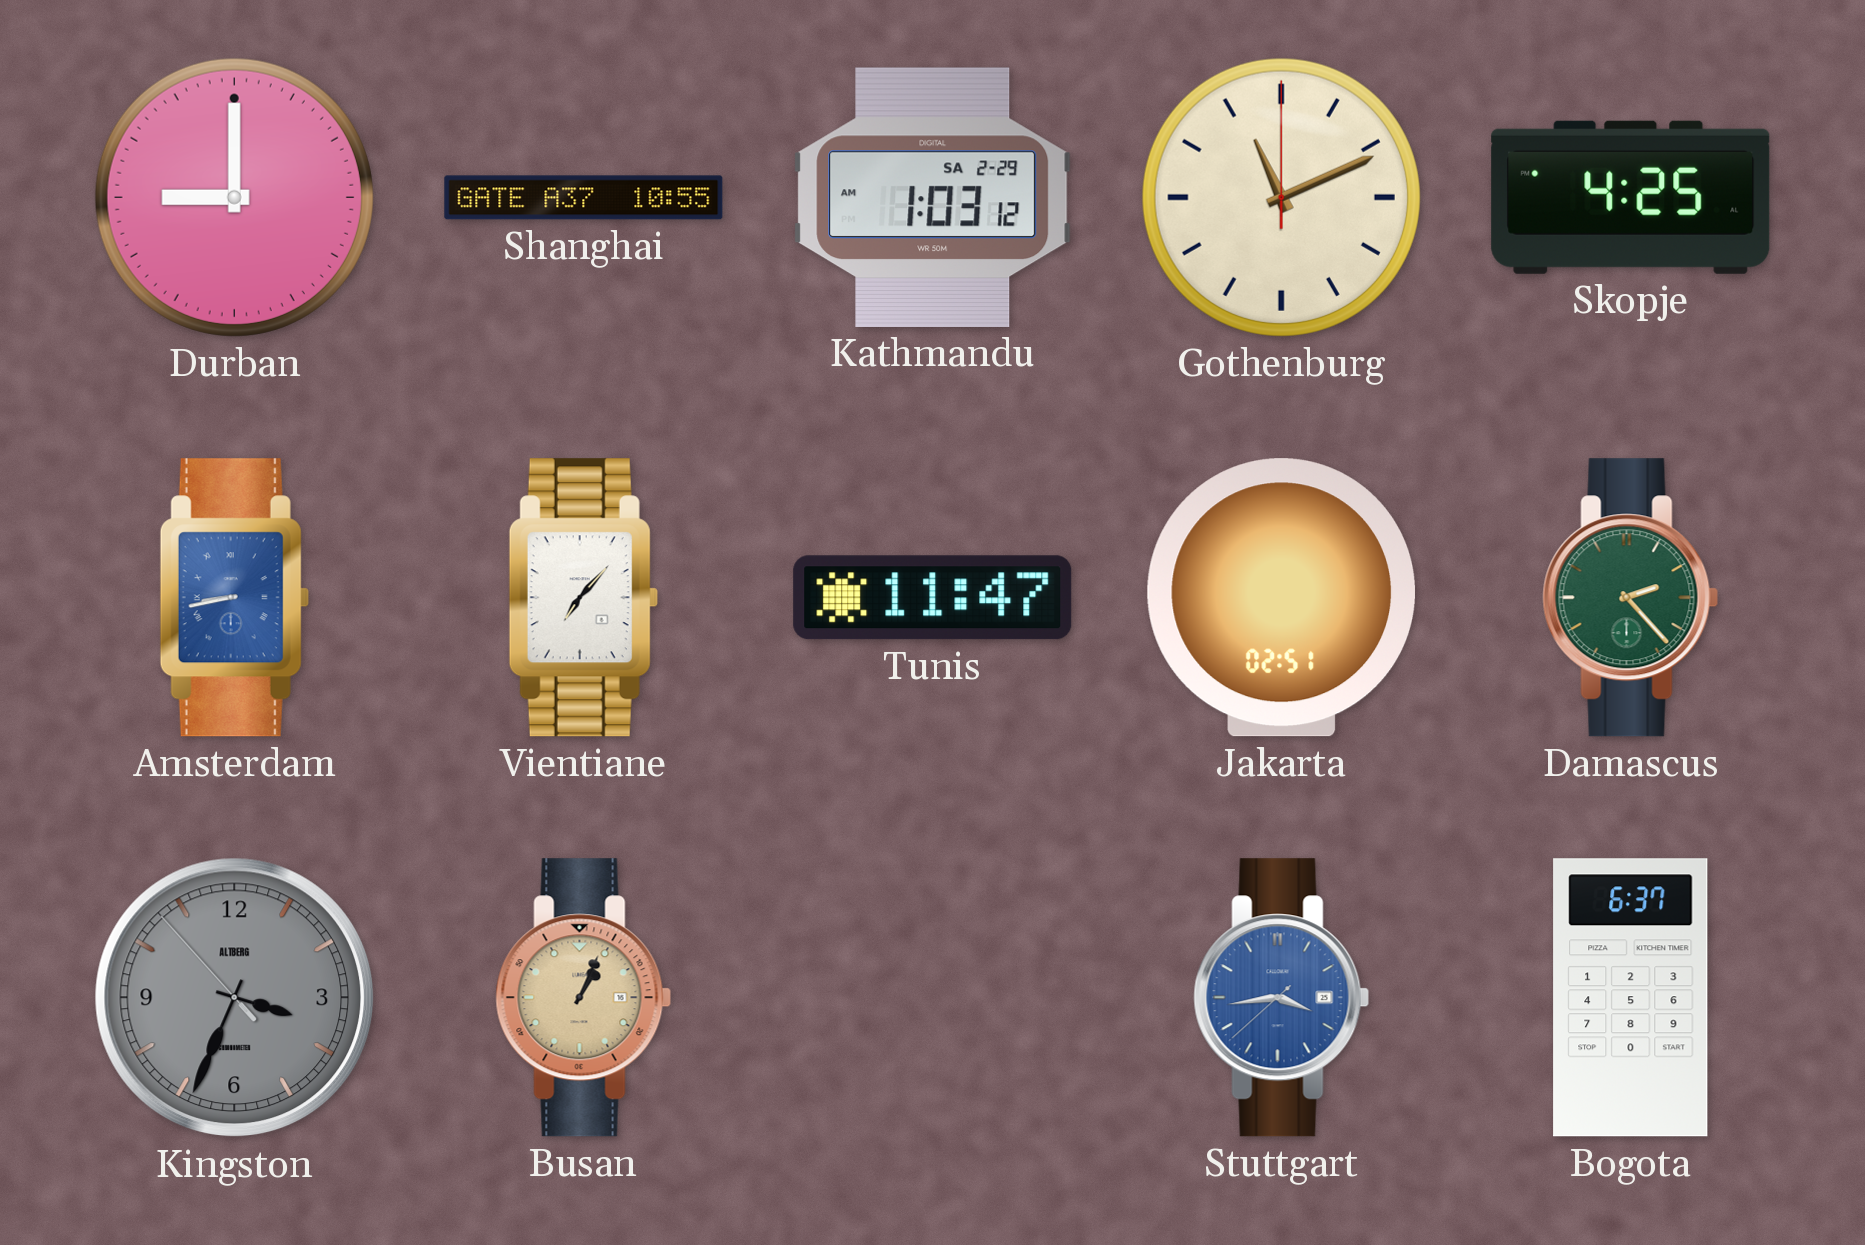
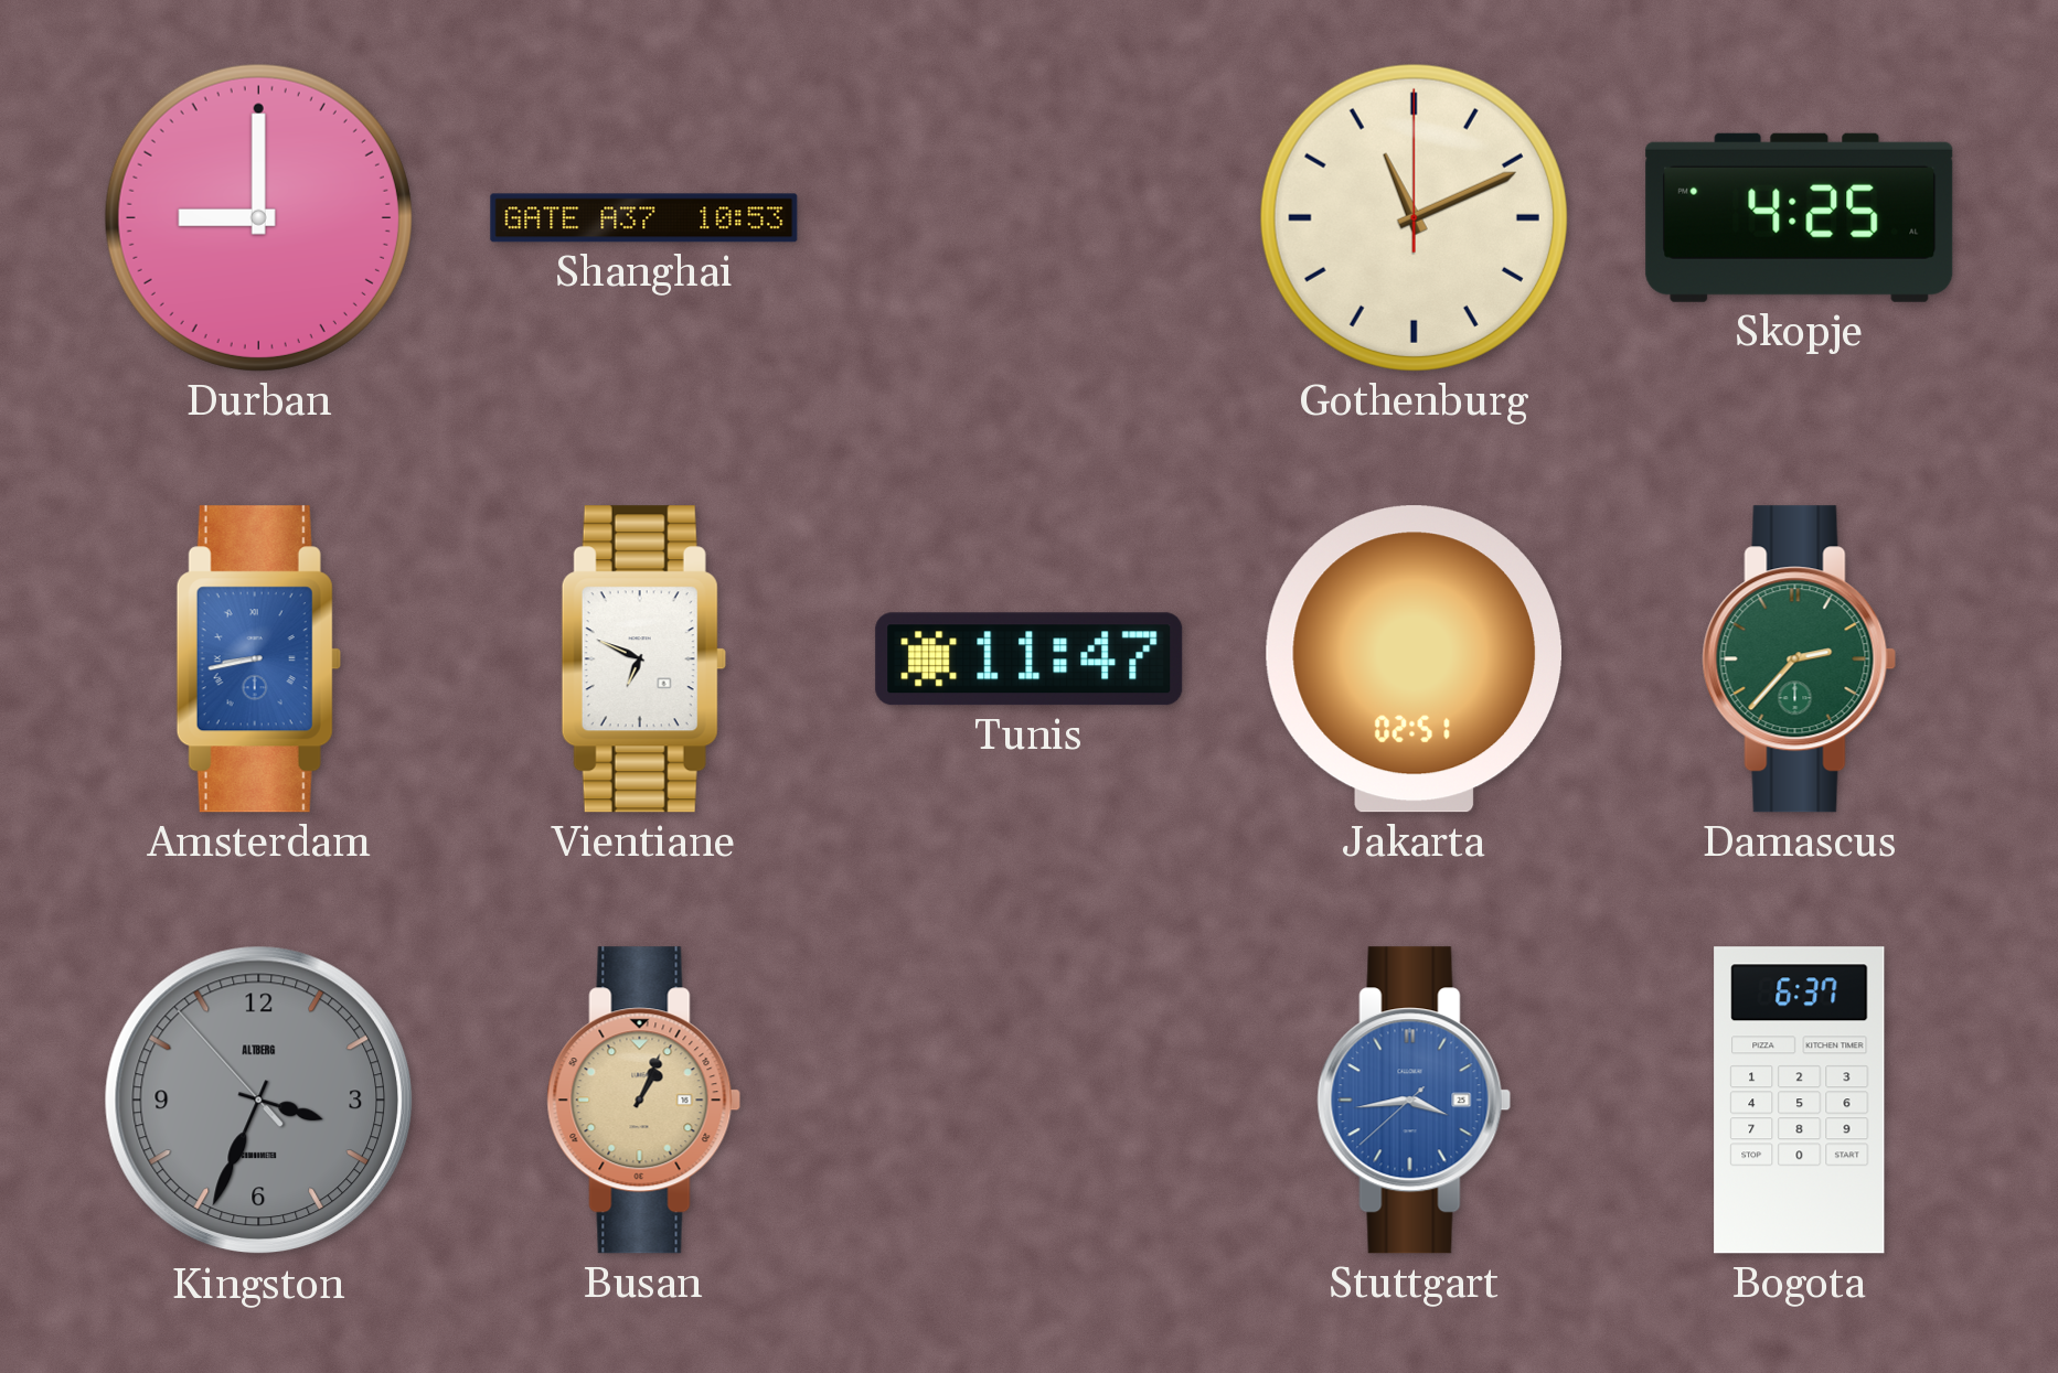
Shanghai: 10:55 -> 10:53
Kathmandu: 1:03 -> none
Vientiane: 7:07 -> 6:49
Damascus: 2:23 -> 2:37
